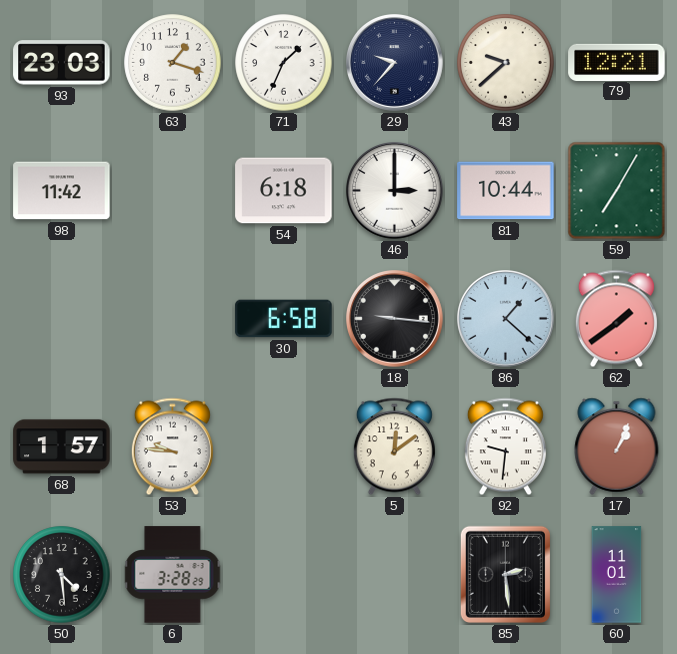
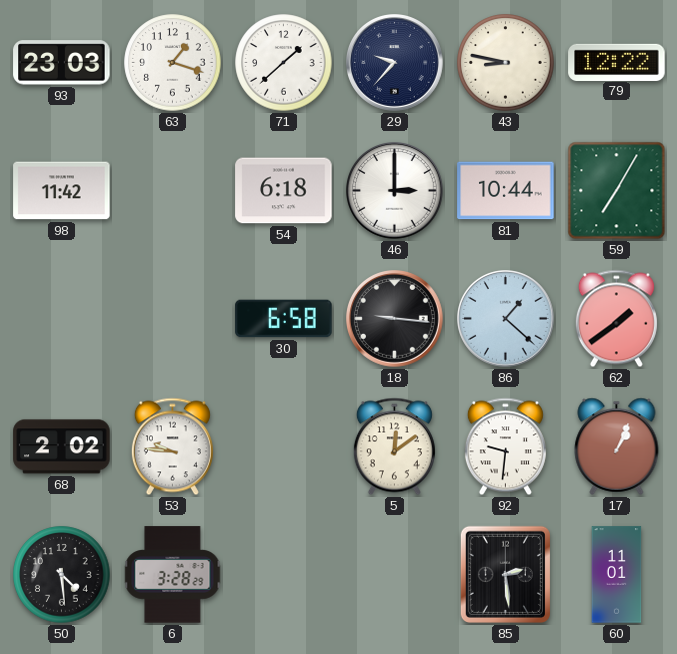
71: 1:34 -> 1:38
43: 9:38 -> 8:47
79: 12:21 -> 12:22
68: 1:57 -> 2:02
